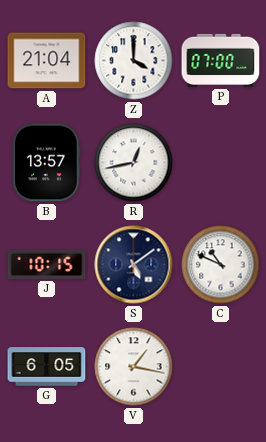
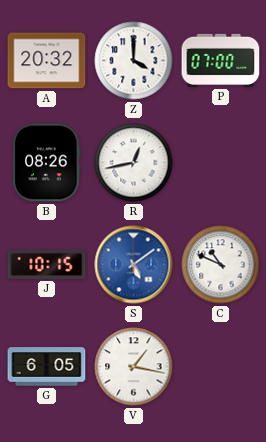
A: 21:04 -> 20:32
B: 13:57 -> 08:26
S dial: navy -> blue
